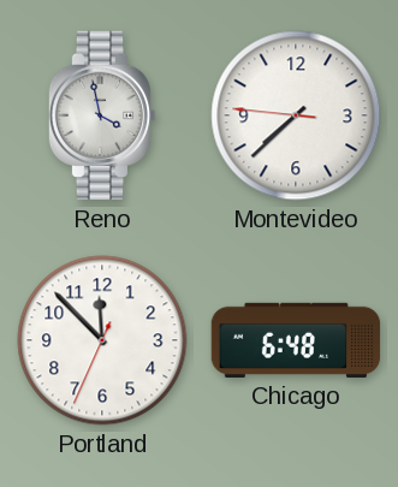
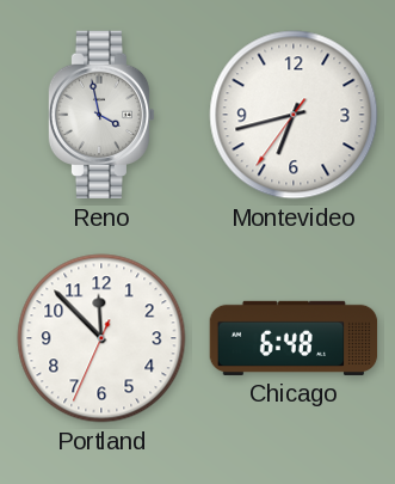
Montevideo: 7:37 -> 6:42
